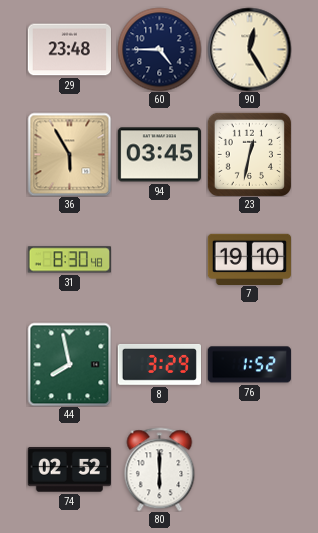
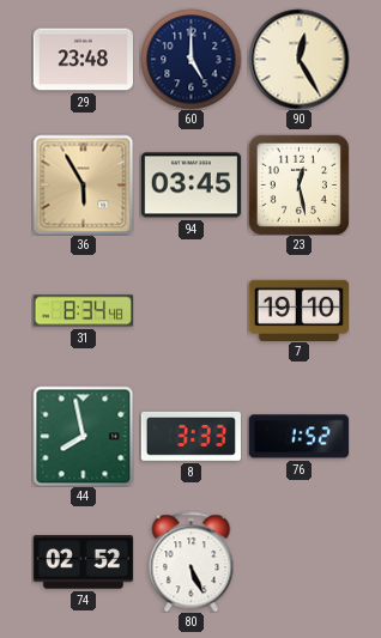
60: 4:45 -> 5:00
23: 12:32 -> 12:28
31: 8:30 -> 8:34
8: 3:29 -> 3:33
80: 6:00 -> 5:26
